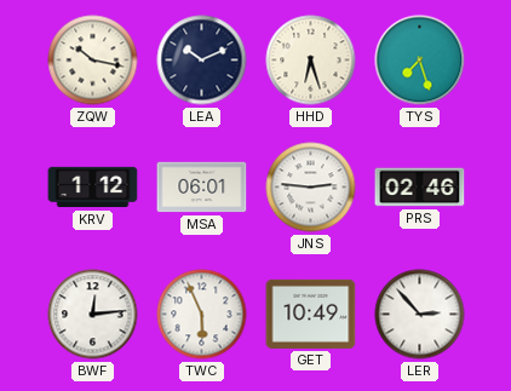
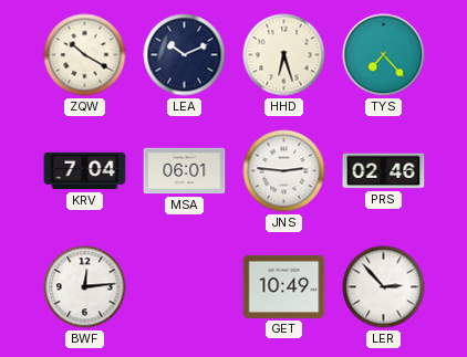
ZQW: 10:17 -> 10:20
TYS: 7:27 -> 7:23
KRV: 1:12 -> 7:04
TWC: 5:56 -> none
